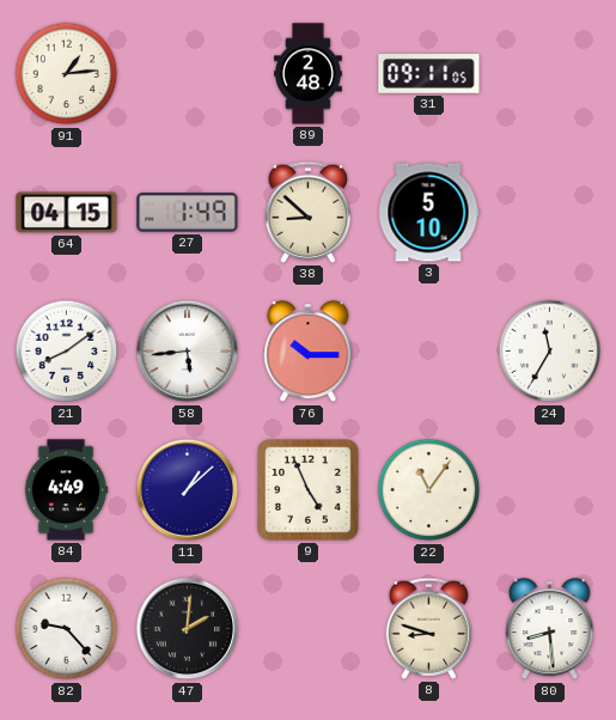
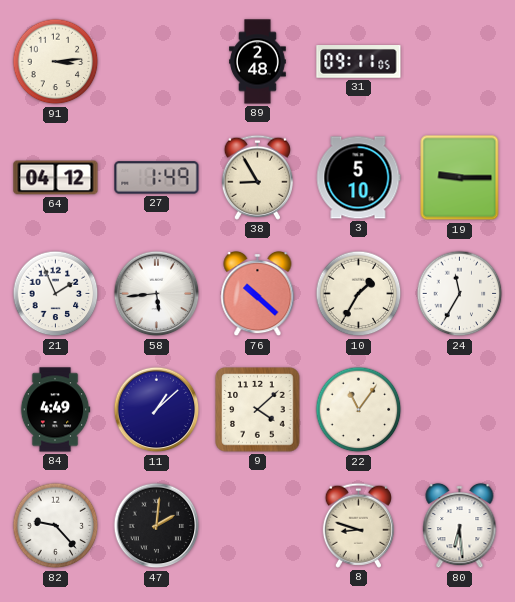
91: 1:14 -> 3:14
64: 04:15 -> 04:12
38: 8:52 -> 8:55
19: none -> 9:15
21: 8:09 -> 1:56
76: 10:15 -> 10:22
10: none -> 1:35
9: 4:56 -> 4:08
80: 8:29 -> 6:29
